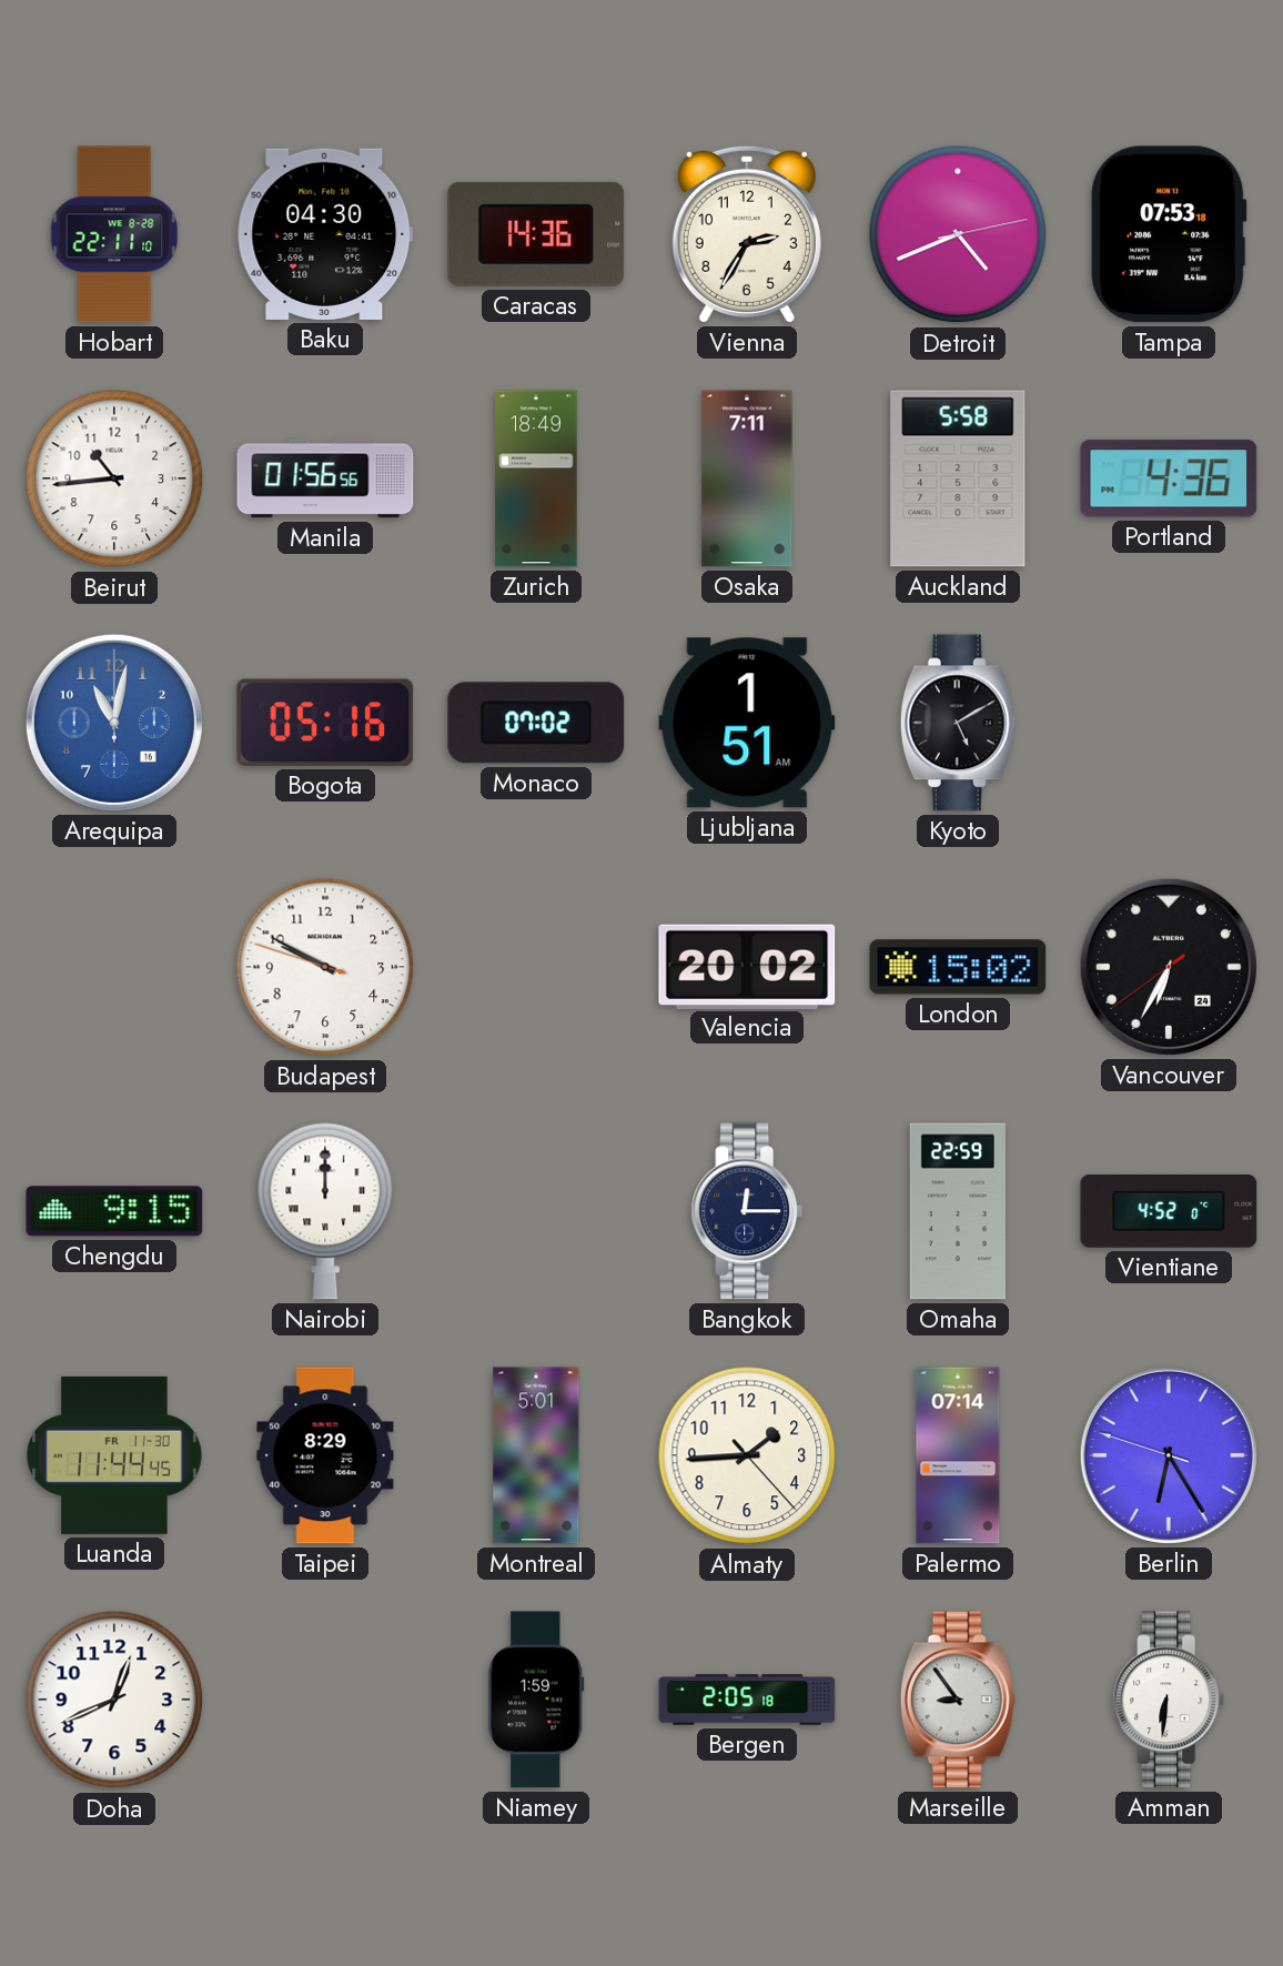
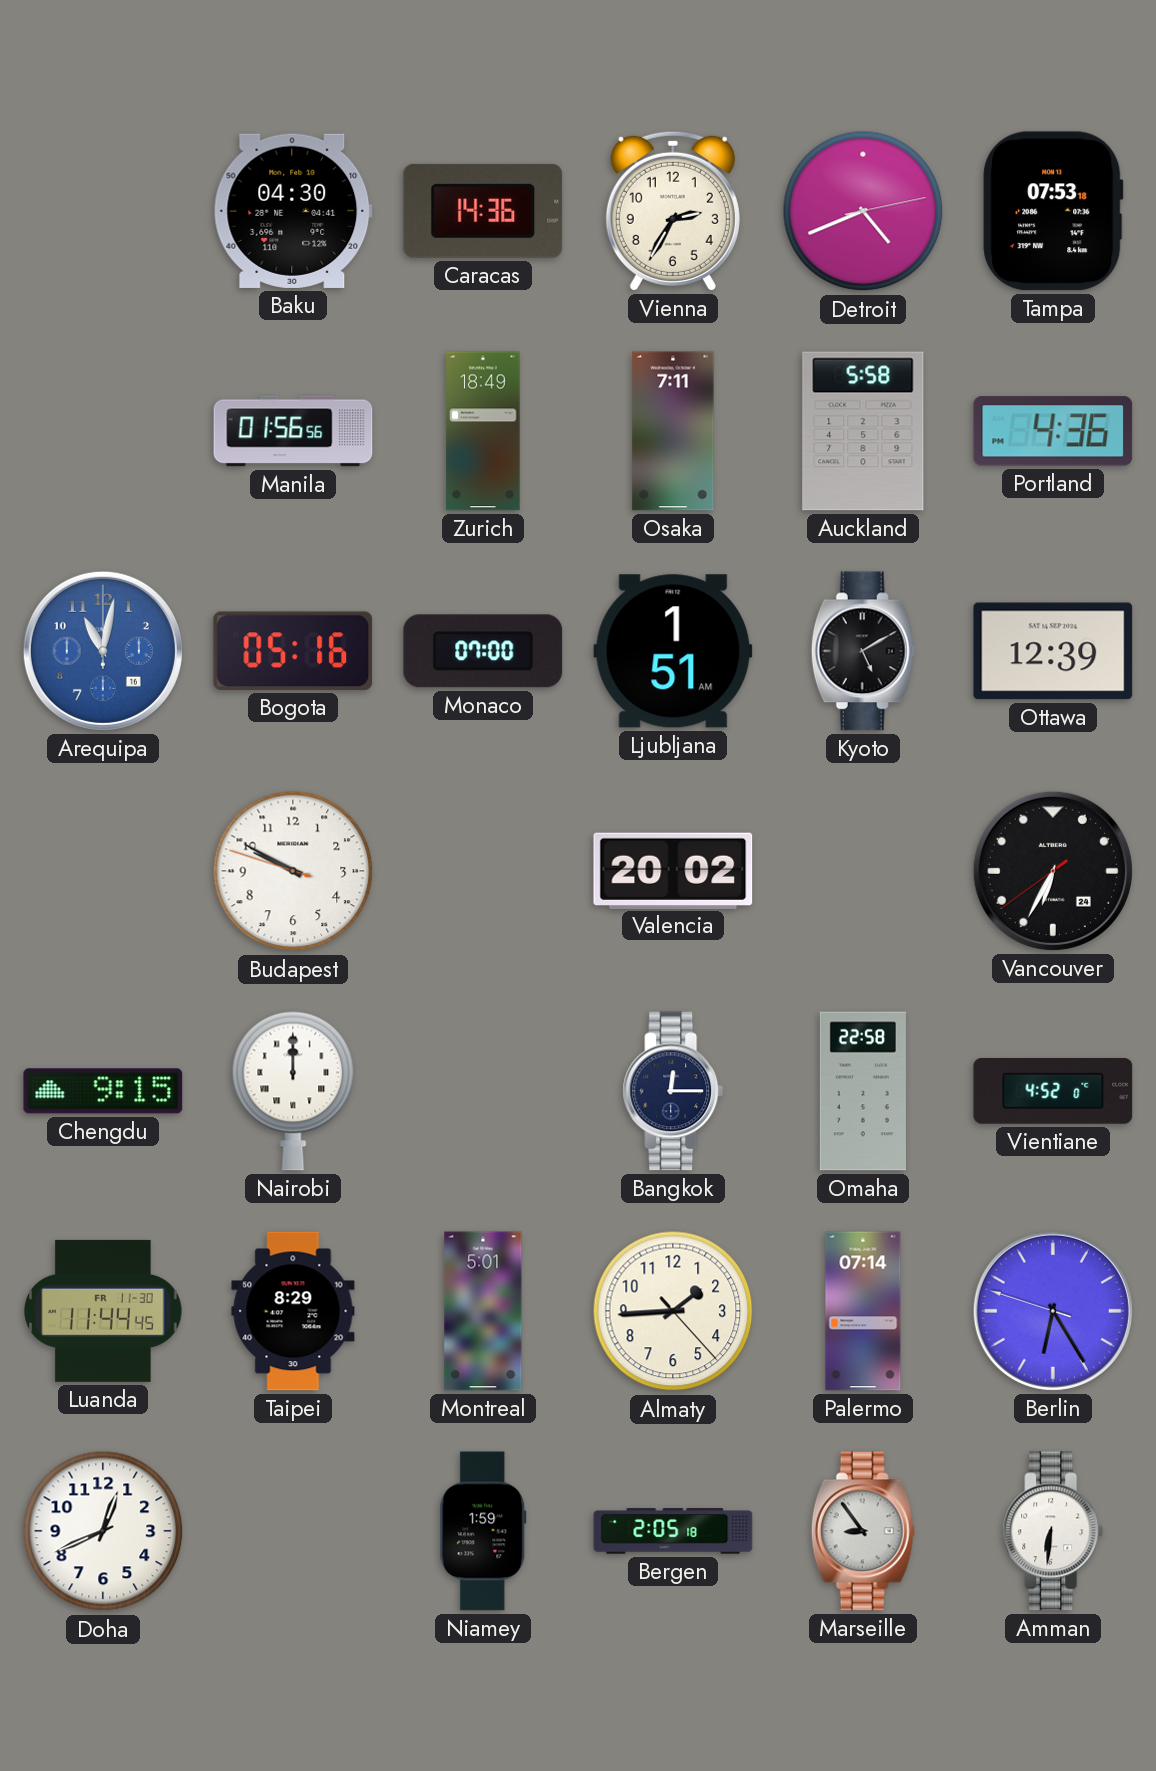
Hobart: 22:11 -> none
Beirut: 10:44 -> none
Monaco: 07:02 -> 07:00
Ottawa: none -> 12:39
London: 15:02 -> none
Omaha: 22:59 -> 22:58
